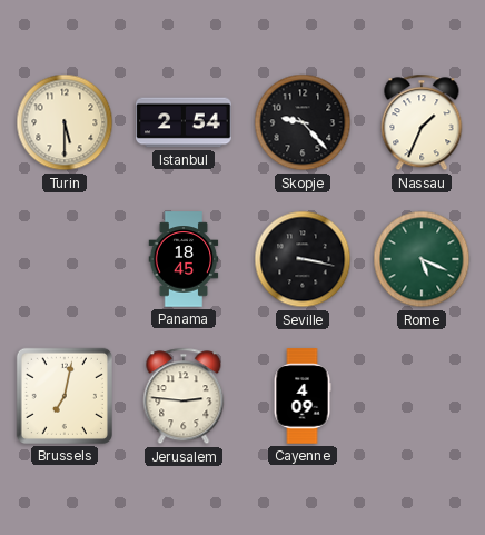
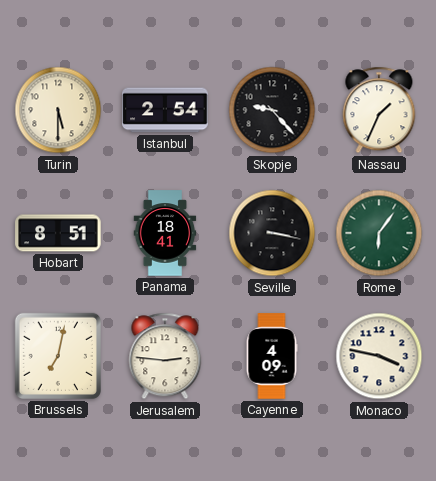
Hobart: none -> 8:51
Panama: 18:45 -> 18:41
Rome: 5:19 -> 6:06
Monaco: none -> 3:47
